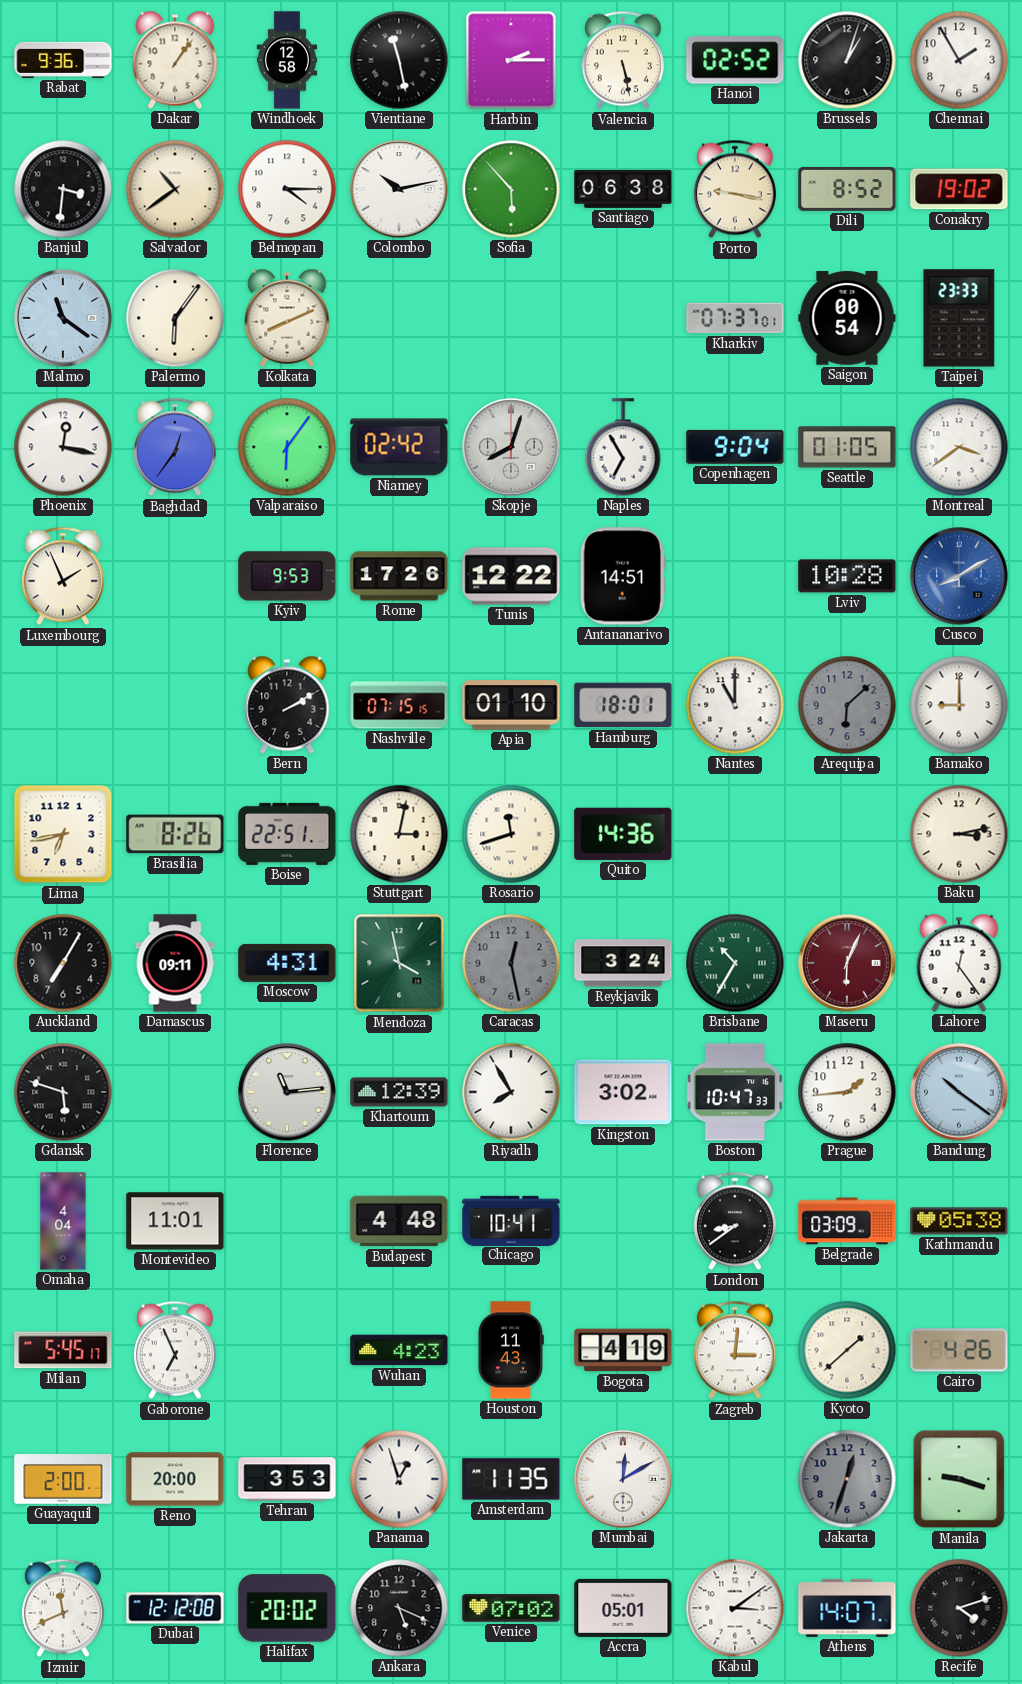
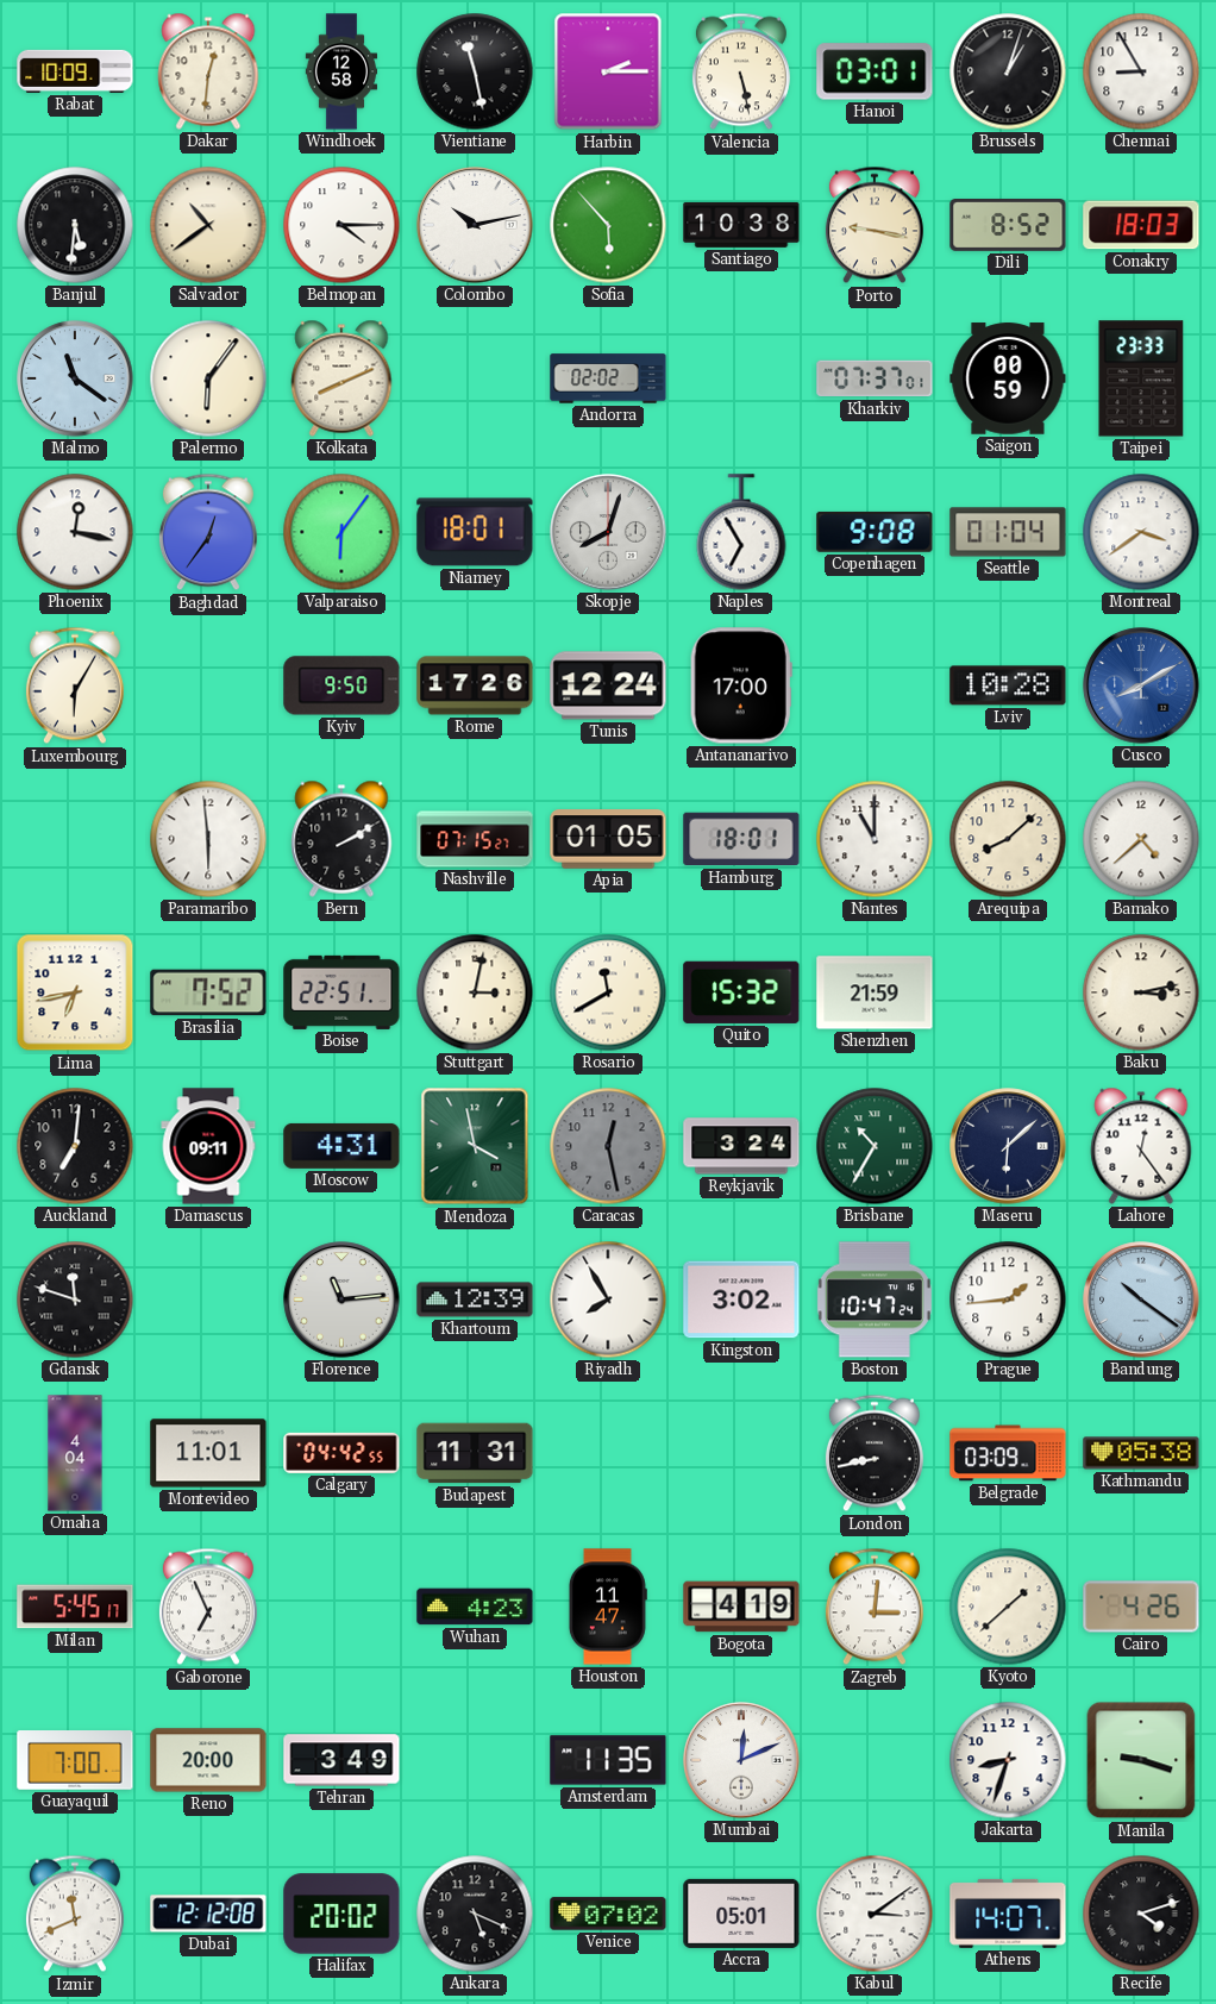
Rabat: 9:36 -> 10:09
Dakar: 1:06 -> 12:31
Hanoi: 02:52 -> 03:01
Chennai: 1:55 -> 8:55
Banjul: 3:31 -> 5:31
Santiago: 06:38 -> 10:38
Conakry: 19:02 -> 18:03
Andorra: none -> 02:02
Saigon: 00:54 -> 00:59
Niamey: 02:42 -> 18:01
Copenhagen: 9:04 -> 9:08
Seattle: 01:05 -> 01:04
Luxembourg: 1:56 -> 6:05
Kyiv: 9:53 -> 9:50
Tunis: 12:22 -> 12:24
Antananarivo: 14:51 -> 17:00
Paramaribo: none -> 5:59
Nashville: 07:15:15 -> 07:15:27
Apia: 01:10 -> 01:05
Arequipa: 6:08 -> 8:08
Arequipa dial: grey -> cream
Bamako: 9:00 -> 4:38
Brasilia: 8:26 -> 7:52
Rosario: 11:42 -> 11:40
Quito: 14:36 -> 15:32
Shenzhen: none -> 21:59
Auckland: 7:05 -> 7:01
Maseru: 6:04 -> 6:08
Maseru dial: burgundy -> navy
Gdansk: 5:48 -> 11:48
Boston: 10:47:33 -> 10:47:24
Calgary: none -> 04:42
Budapest: 4:48 -> 11:31
Chicago: 10:41 -> none
London: 8:39 -> 8:43
Houston: 11:43 -> 11:47
Guayaquil: 2:00 -> 7:00
Tehran: 3:53 -> 3:49
Panama: 12:57 -> none
Mumbai: 12:10 -> 12:11
Jakarta: 12:33 -> 8:33
Jakarta dial: grey -> white
